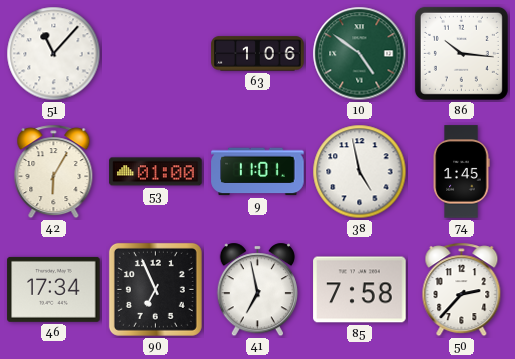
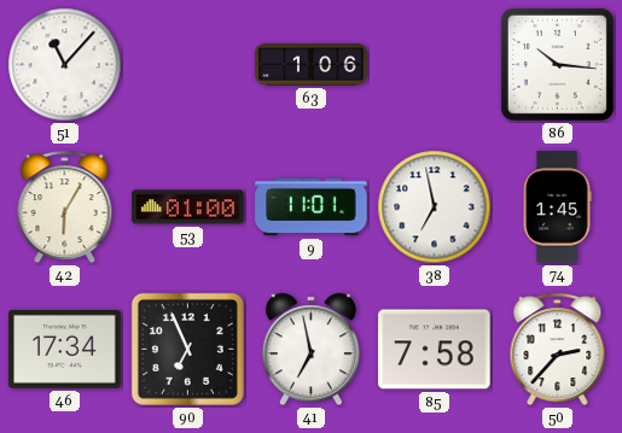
10: 4:51 -> none
38: 4:58 -> 6:58
